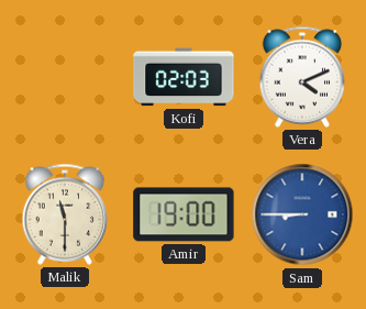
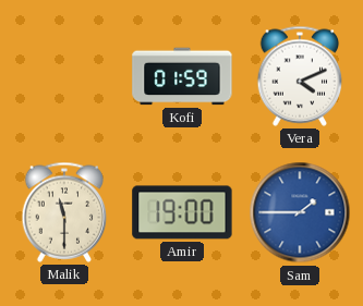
Kofi: 02:03 -> 01:59
Sam: 8:45 -> 1:45
